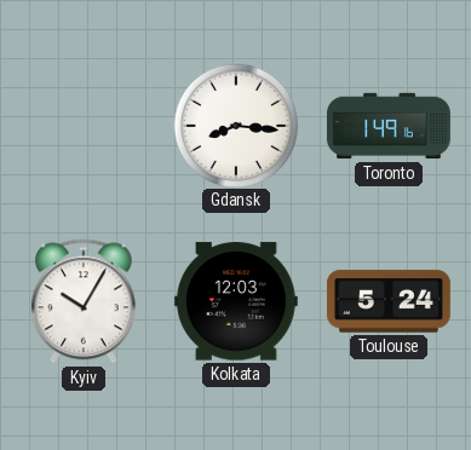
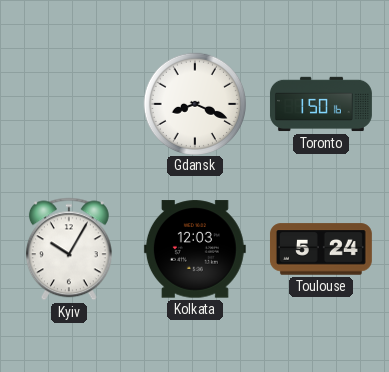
Gdansk: 8:16 -> 8:19
Toronto: 1:49 -> 1:50
